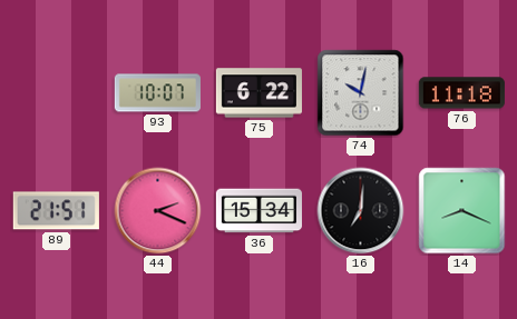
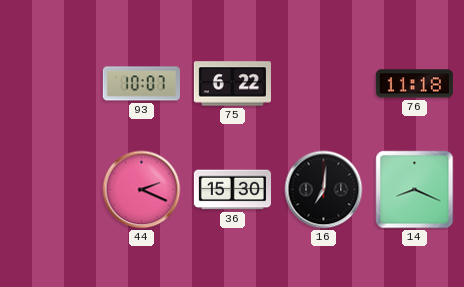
74: 10:02 -> none
89: 21:51 -> none
36: 15:34 -> 15:30
